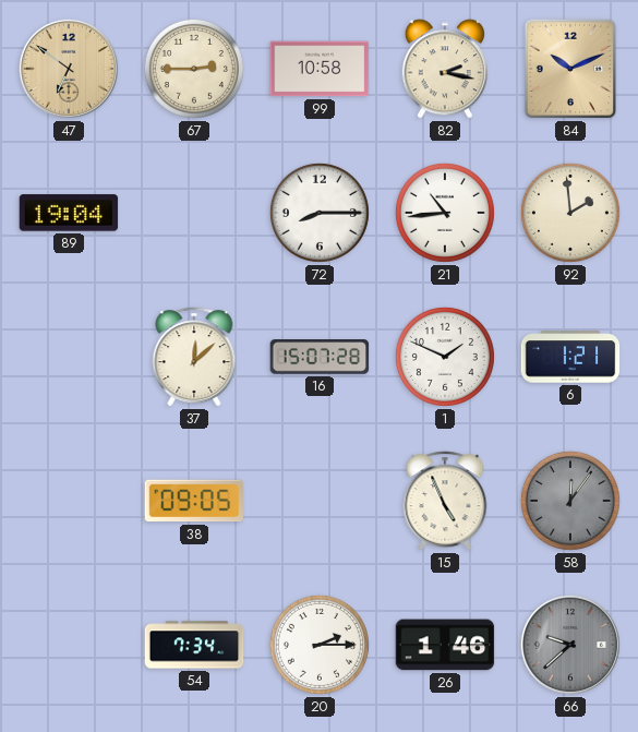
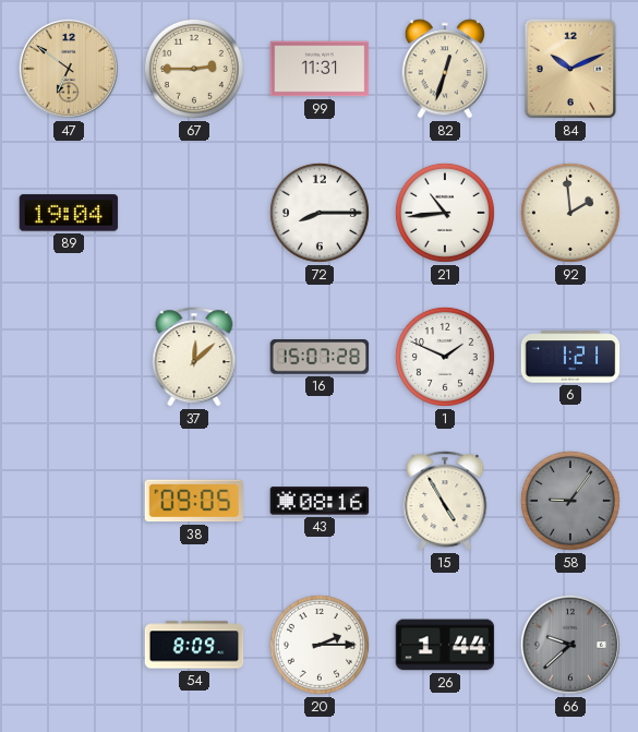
99: 10:58 -> 11:31
82: 2:17 -> 12:33
43: none -> 08:16
15: 4:56 -> 4:55
58: 12:06 -> 9:06
54: 7:34 -> 8:09
26: 1:46 -> 1:44
